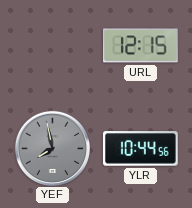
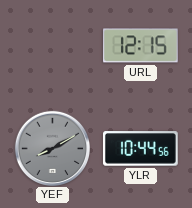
YEF: 7:58 -> 8:10
